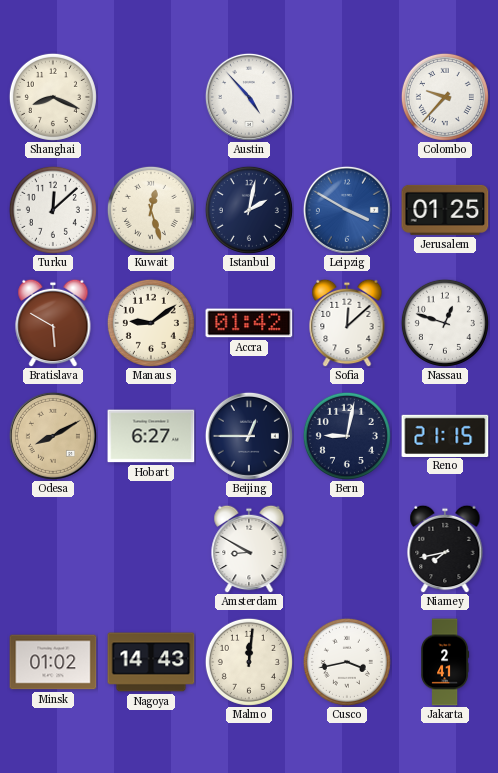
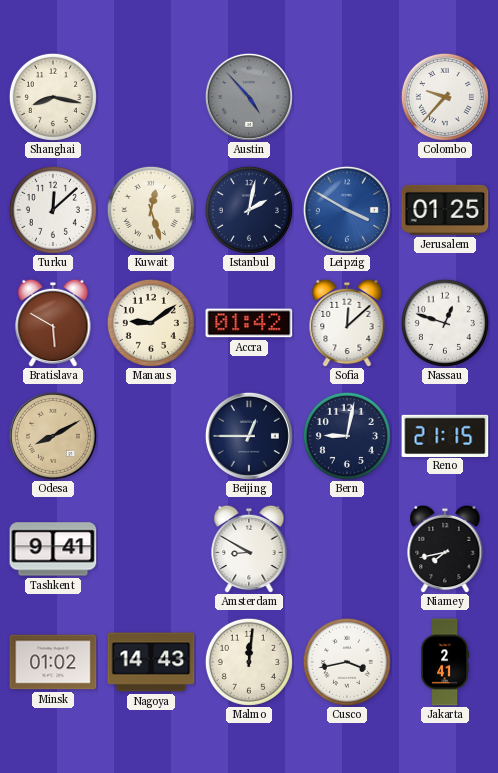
Shanghai: 8:19 -> 8:17
Austin dial: white -> grey
Hobart: 6:27 -> none
Tashkent: none -> 9:41
